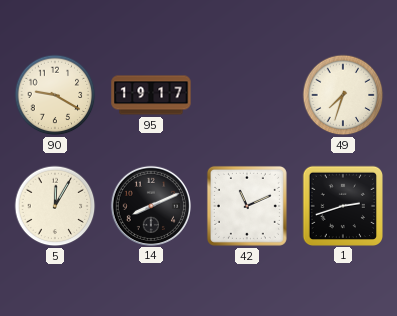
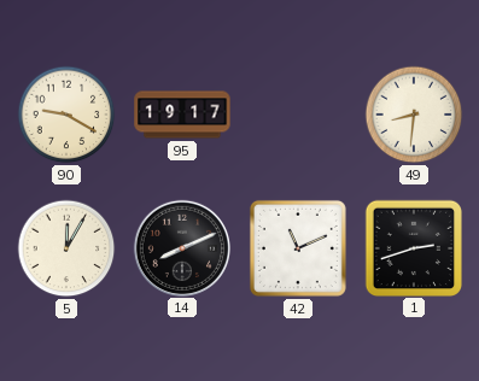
49: 7:33 -> 8:31
